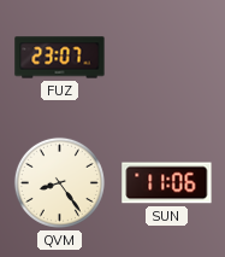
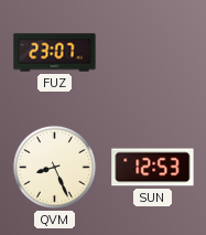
QVM: 8:24 -> 8:26
SUN: 11:06 -> 12:53
